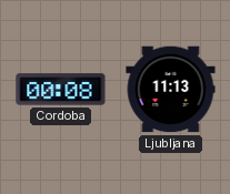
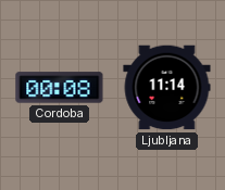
Ljubljana: 11:13 -> 11:14
